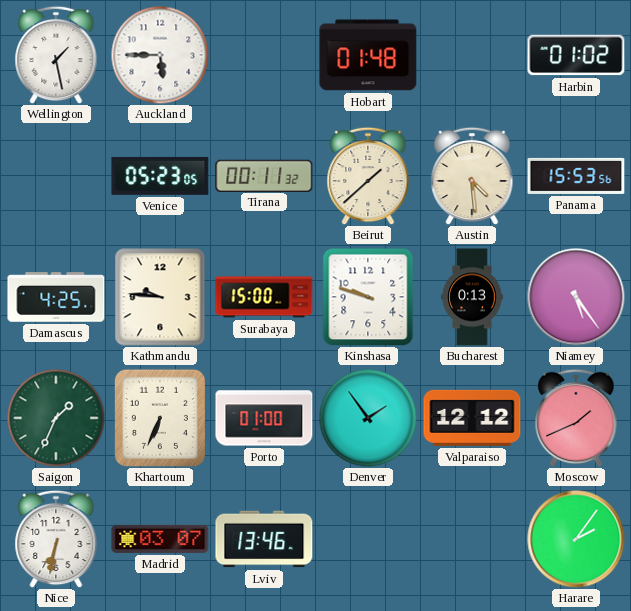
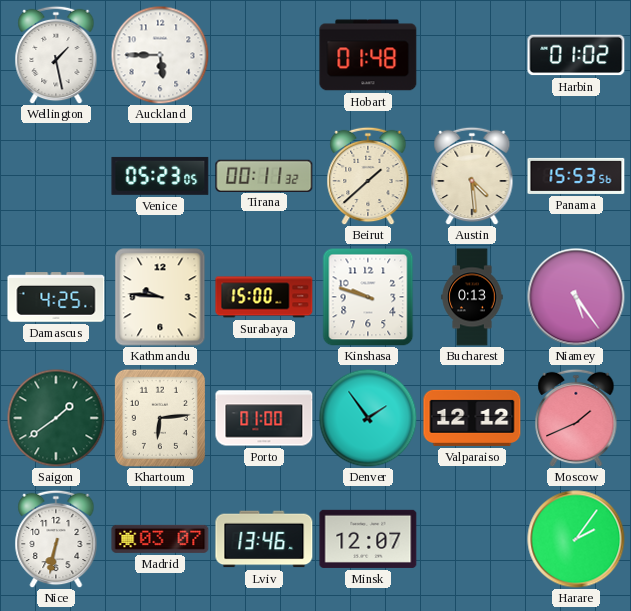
Saigon: 1:34 -> 1:39
Khartoum: 6:34 -> 6:14
Minsk: none -> 12:07
